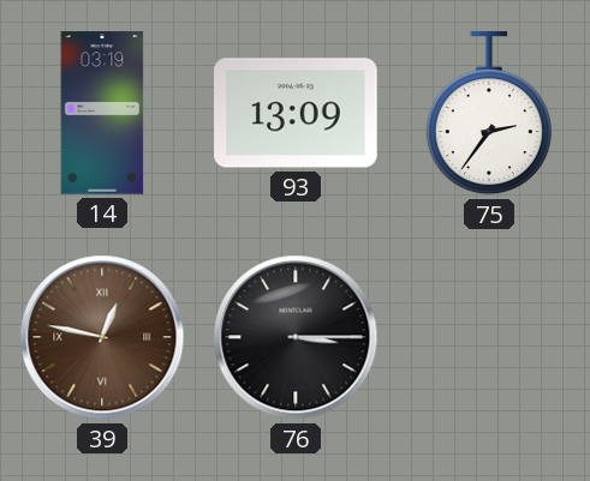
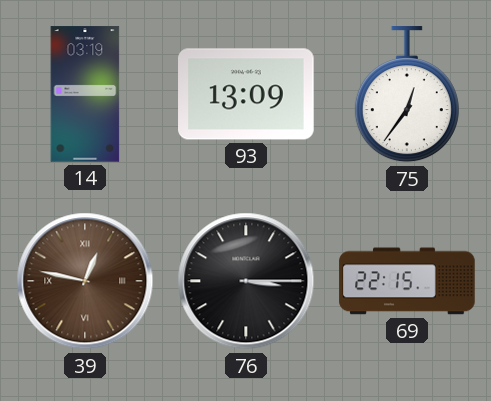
75: 2:36 -> 12:36
69: none -> 22:15
